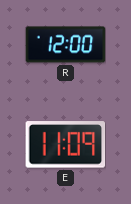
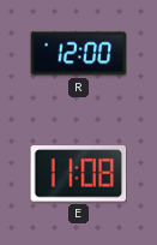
E: 11:09 -> 11:08
